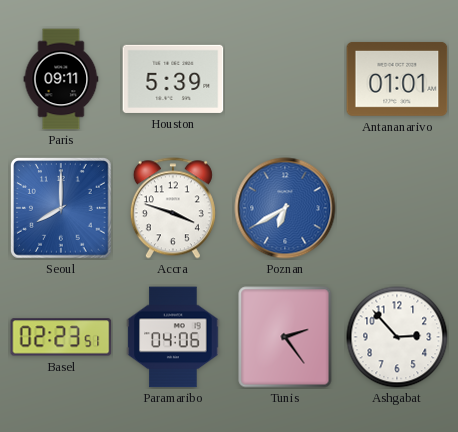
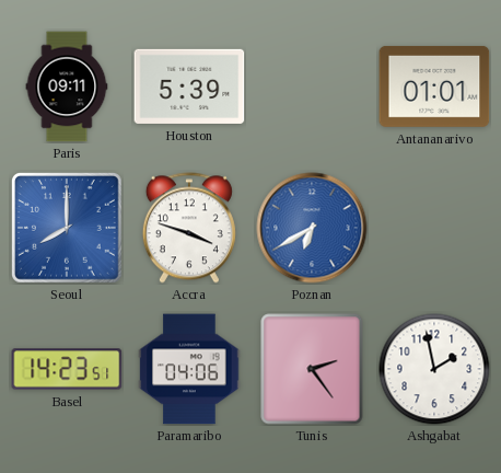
Basel: 02:23 -> 14:23
Ashgabat: 2:53 -> 1:58
